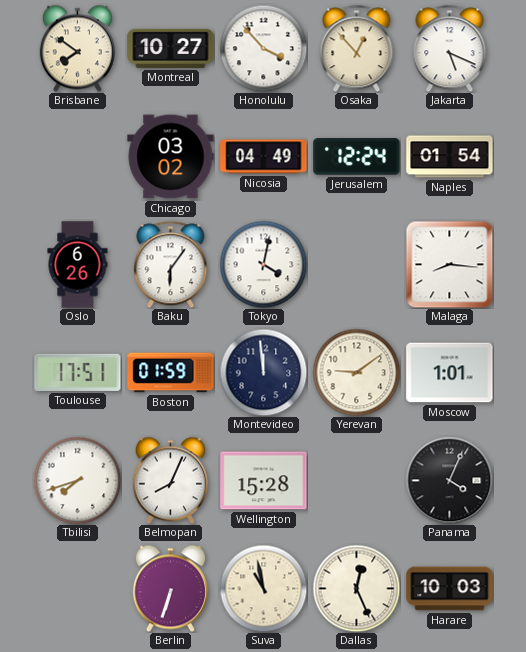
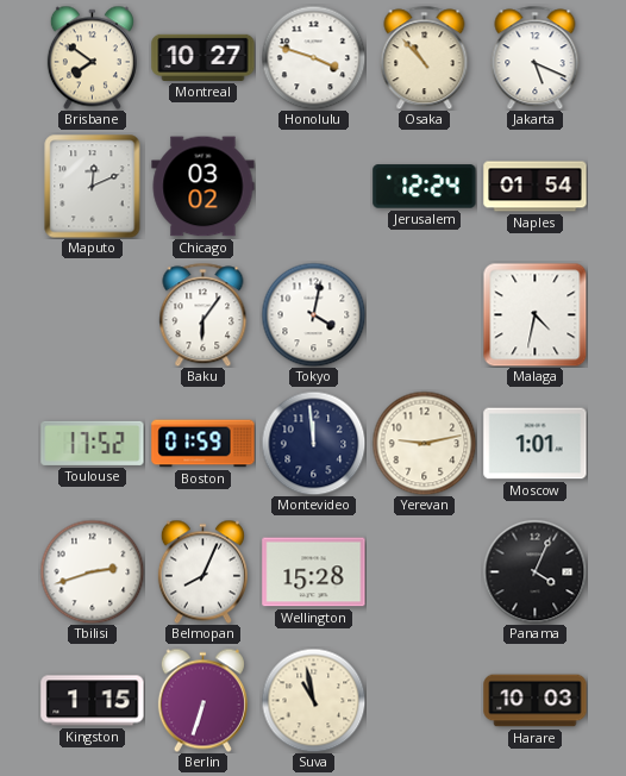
Honolulu: 3:53 -> 3:48
Osaka: 12:53 -> 10:53
Maputo: none -> 12:11
Nicosia: 04:49 -> none
Oslo: 6:26 -> none
Malaga: 8:16 -> 4:32
Toulouse: 17:51 -> 17:52
Yerevan: 9:09 -> 9:13
Tbilisi: 7:42 -> 2:42
Kingston: none -> 1:15
Dallas: 12:26 -> none
